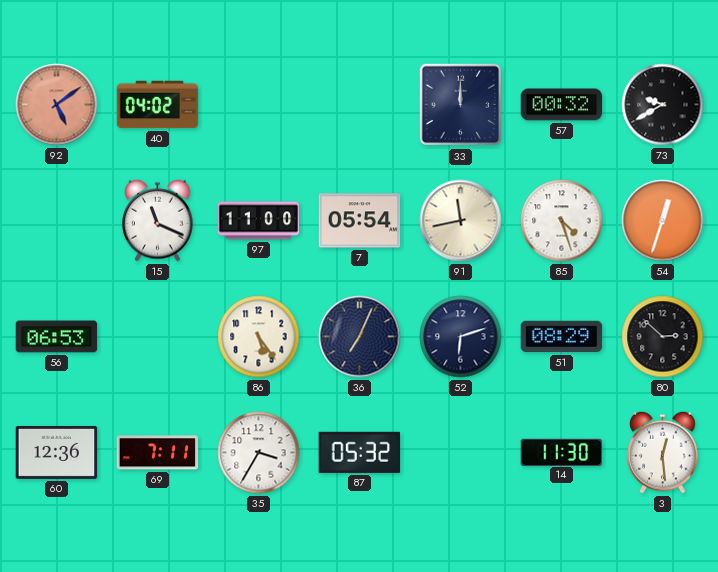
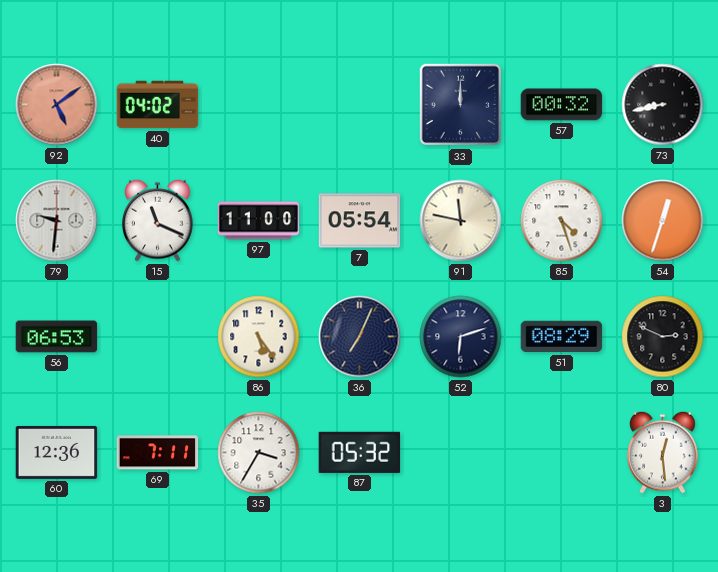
73: 9:40 -> 8:43
79: none -> 9:31
91: 11:43 -> 11:47
80: 2:52 -> 2:49
14: 11:30 -> none
